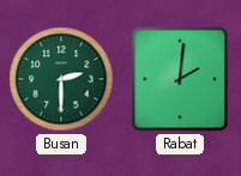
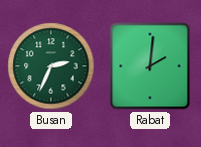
Busan: 2:30 -> 2:34
